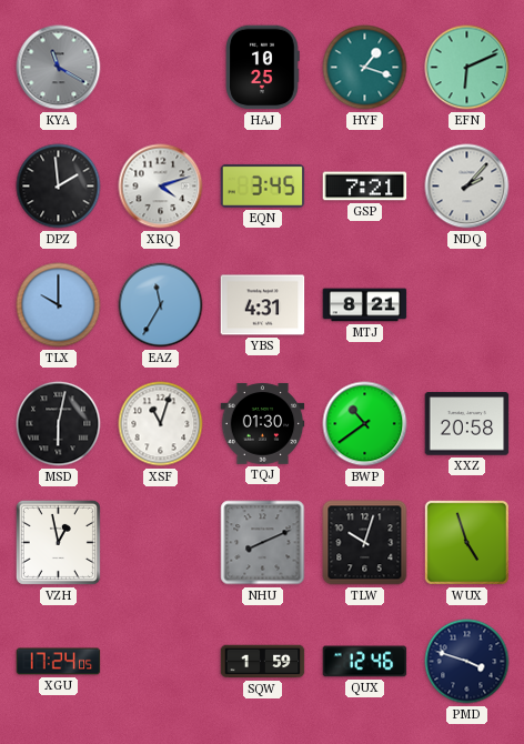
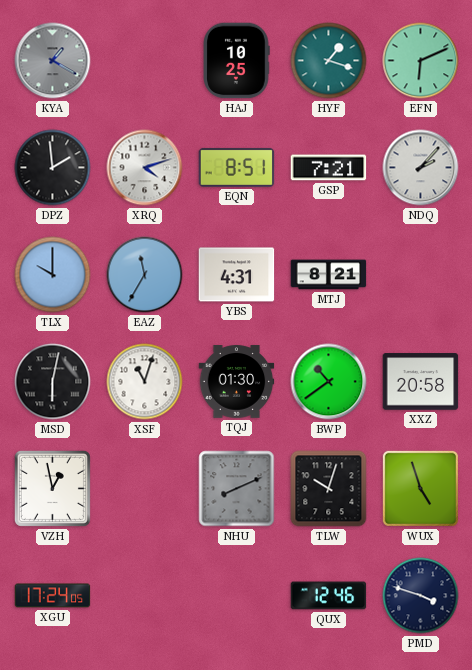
KYA: 11:20 -> 1:20
EQN: 3:45 -> 8:51
SQW: 1:59 -> none
